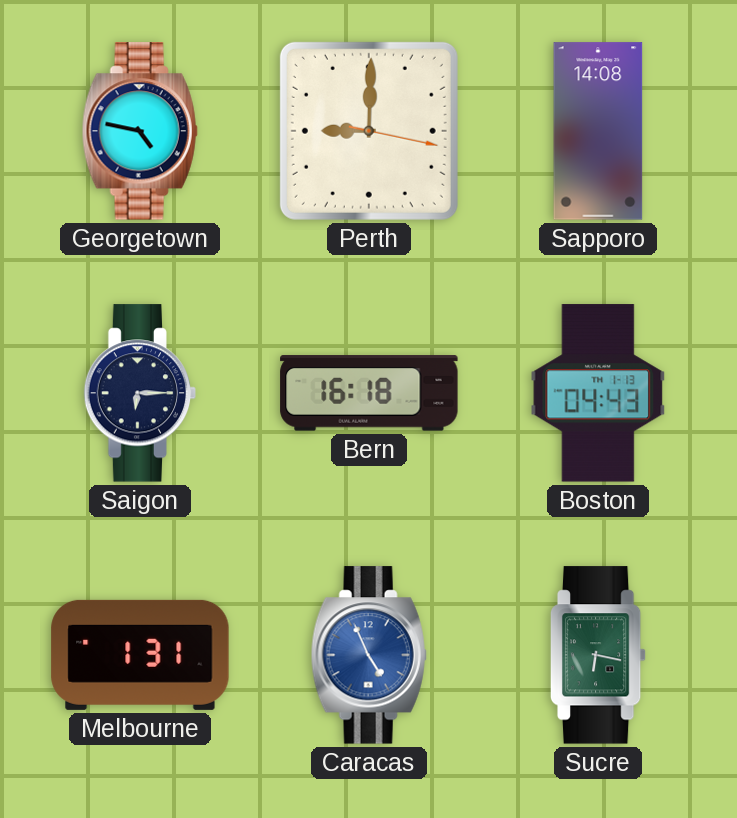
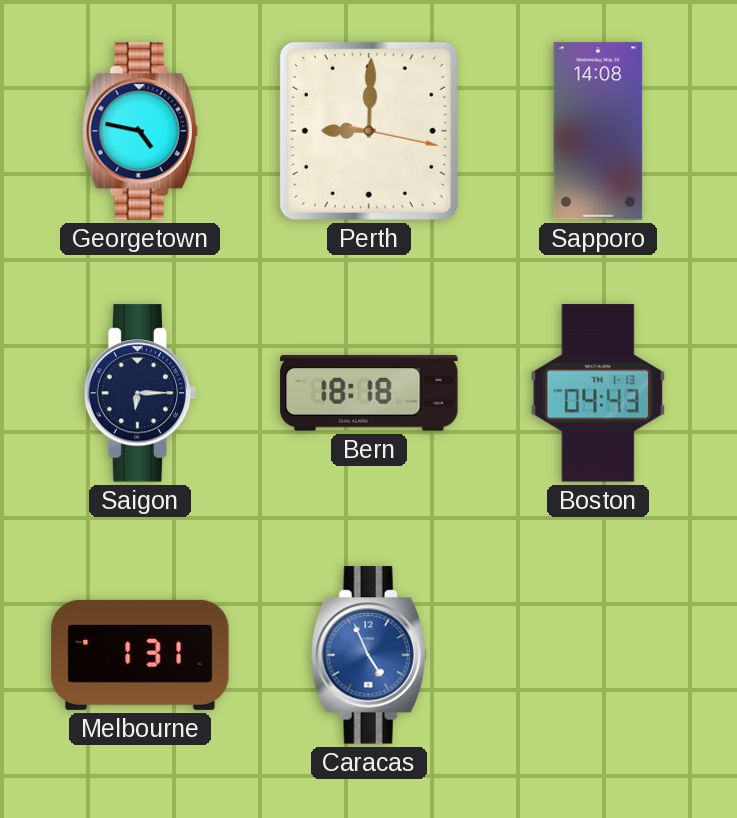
Bern: 16:18 -> 18:18
Sucre: 6:17 -> none
